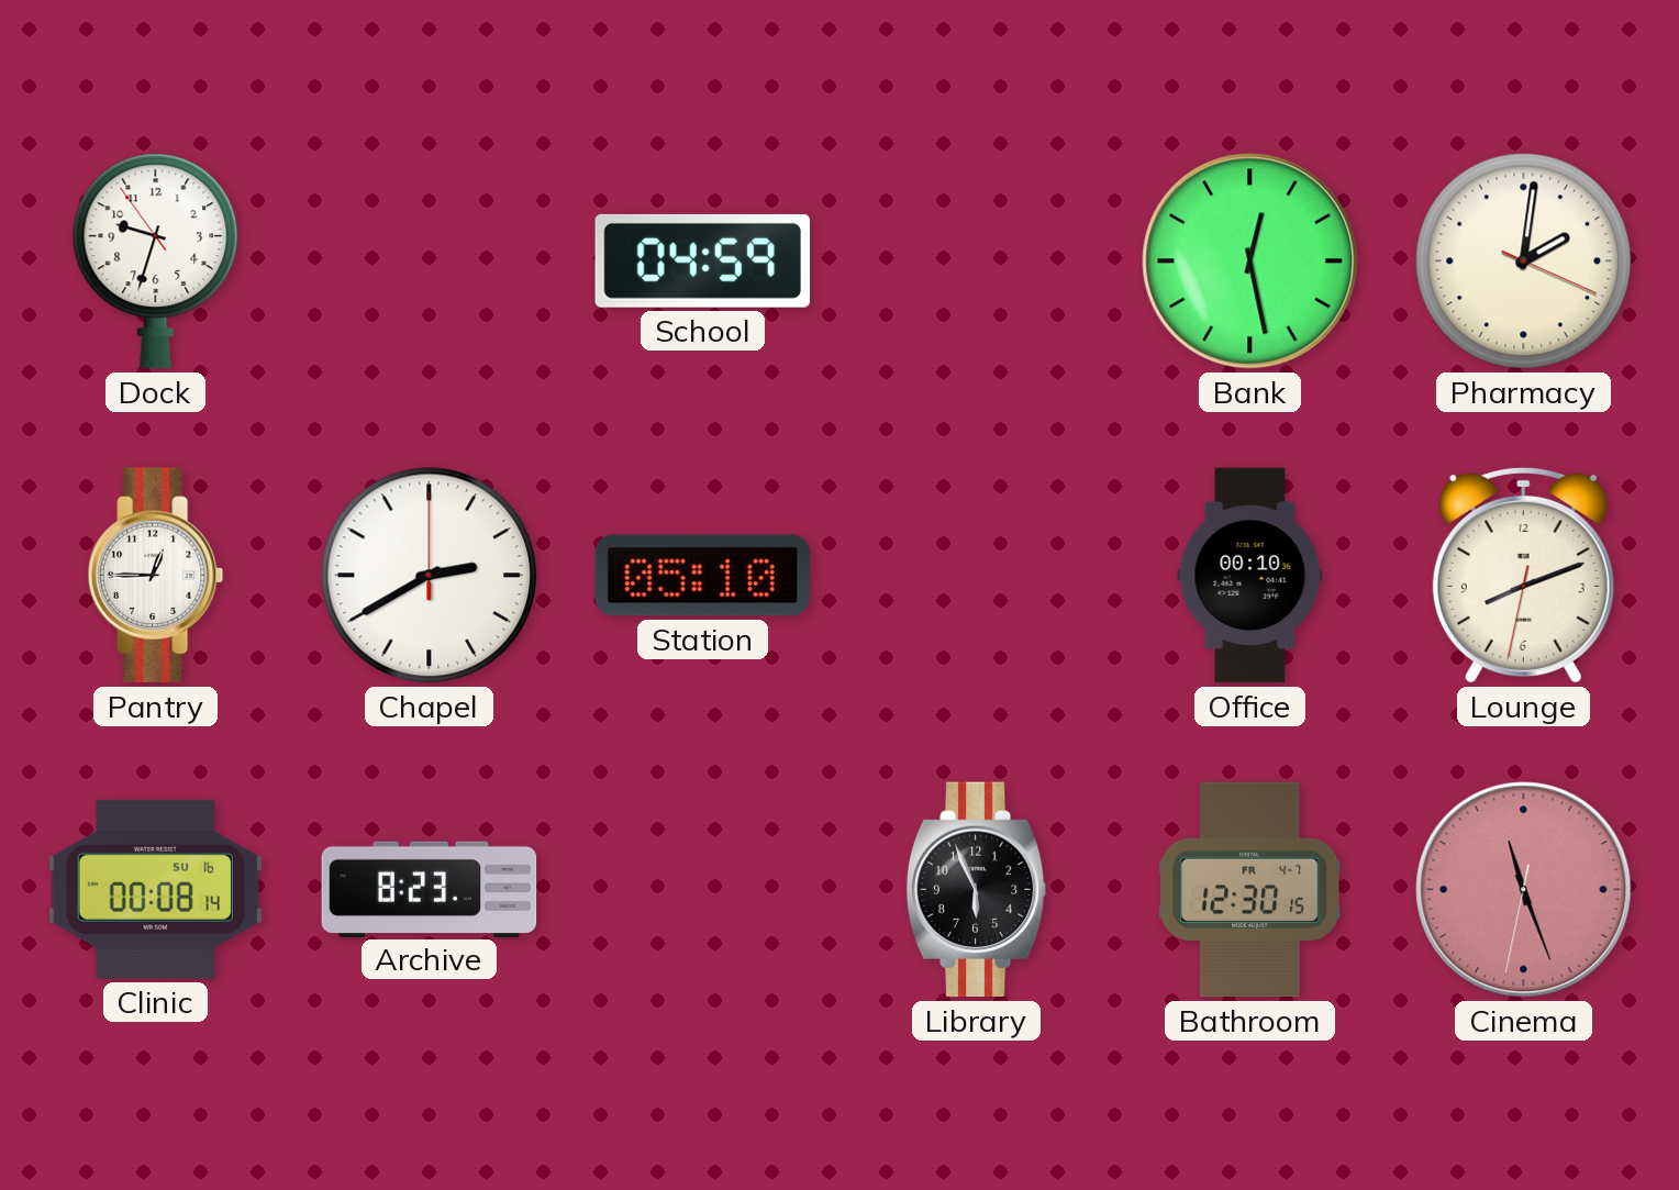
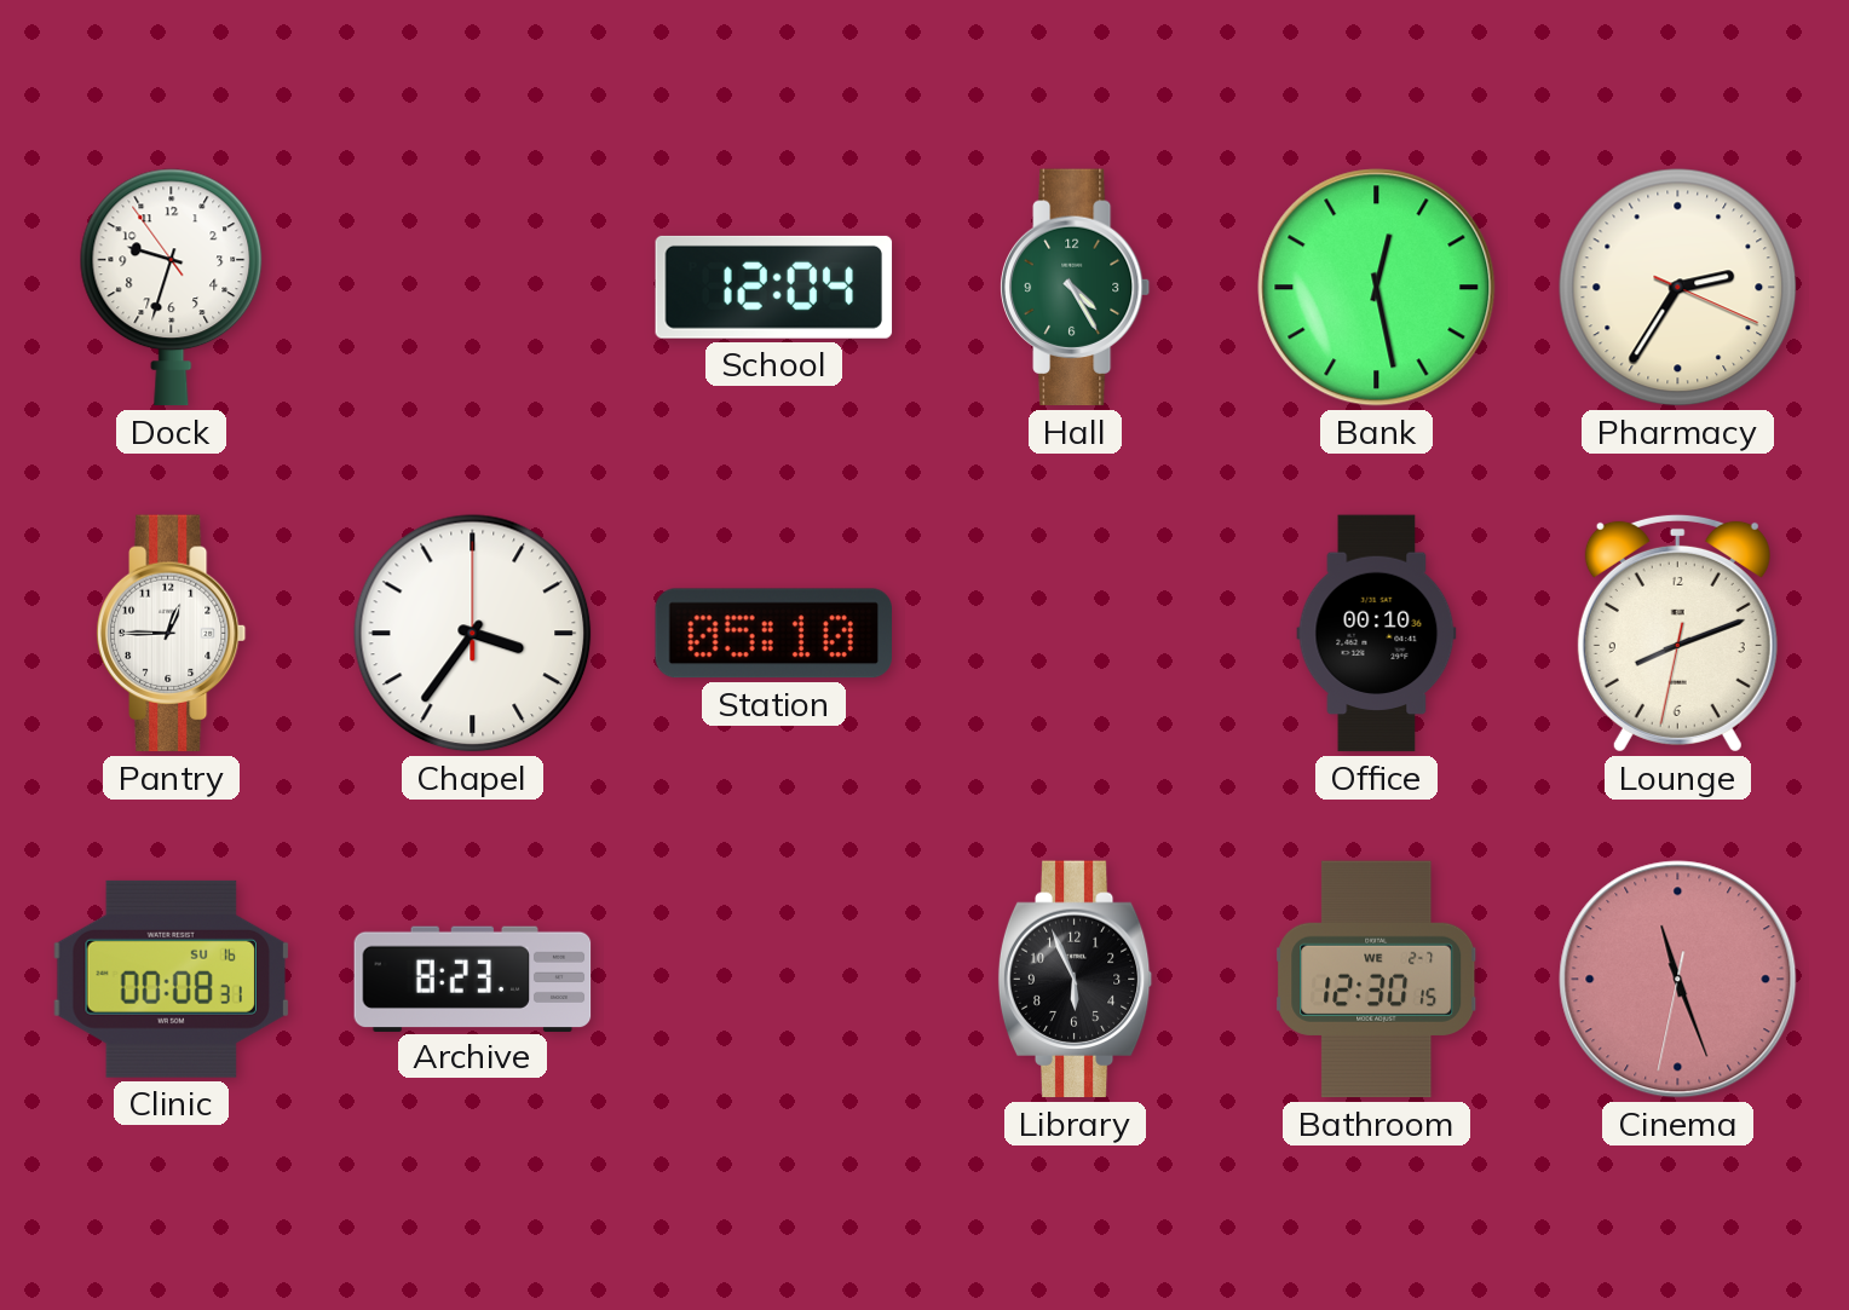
School: 04:59 -> 12:04
Hall: none -> 4:25
Pharmacy: 2:01 -> 2:35
Chapel: 2:40 -> 3:36
Clinic: 00:08:14 -> 00:08:31
Bathroom date: FR 4-7 -> WE 2-7
